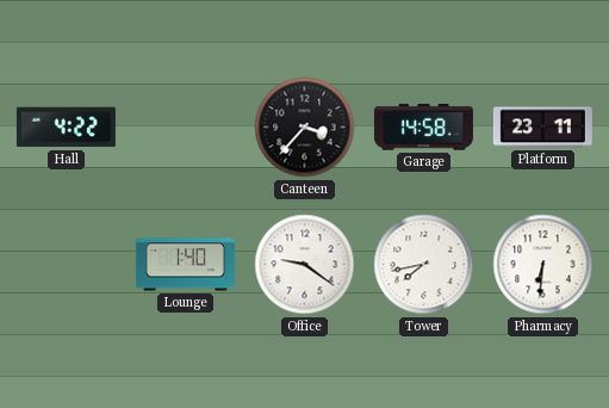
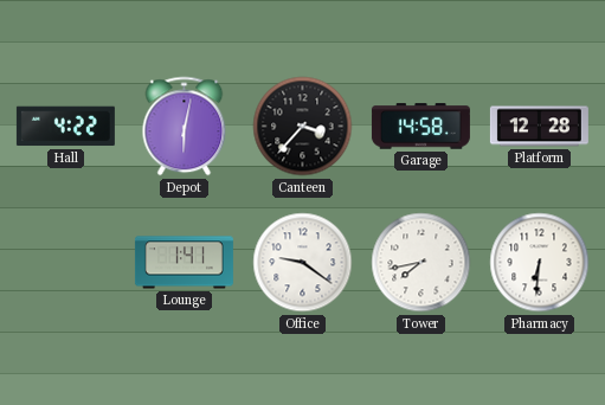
Depot: none -> 6:02
Platform: 23:11 -> 12:28
Lounge: 1:40 -> 1:41
